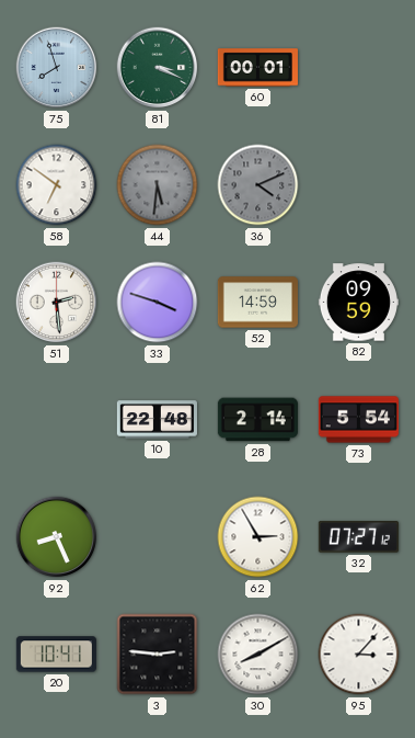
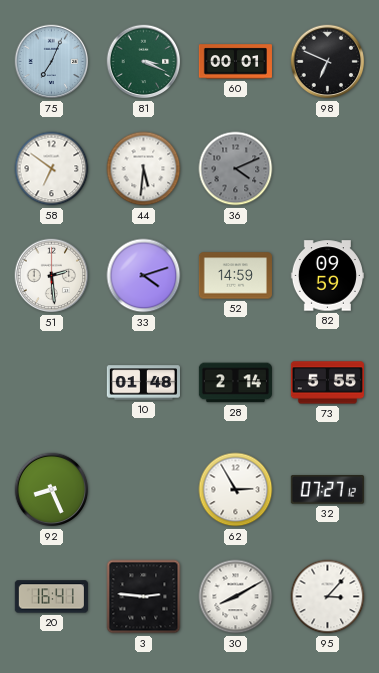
75: 7:57 -> 7:04
98: none -> 6:49
44 dial: grey -> white
33: 3:48 -> 4:12
10: 22:48 -> 01:48
73: 5:54 -> 5:55
20: 10:41 -> 16:41
